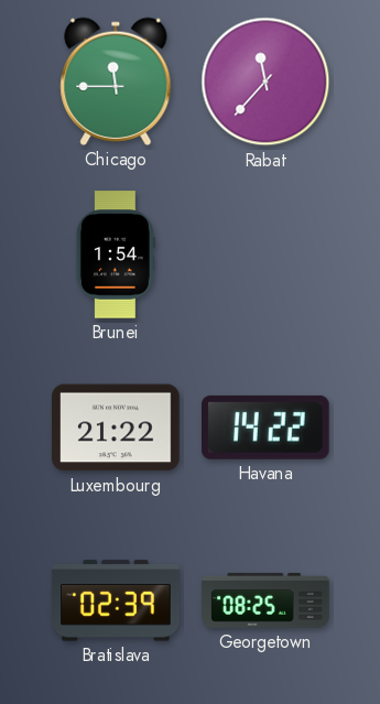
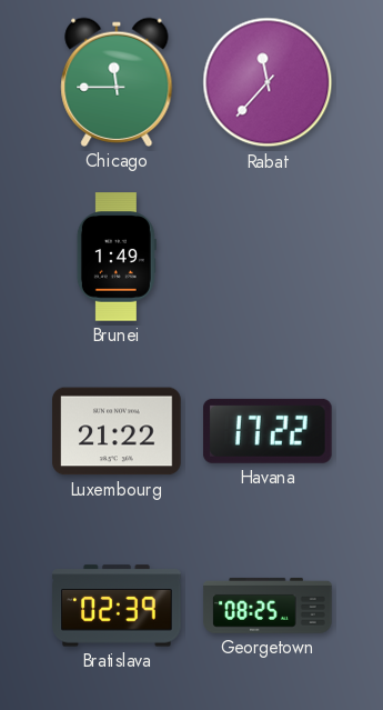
Brunei: 1:54 -> 1:49
Havana: 14:22 -> 17:22
